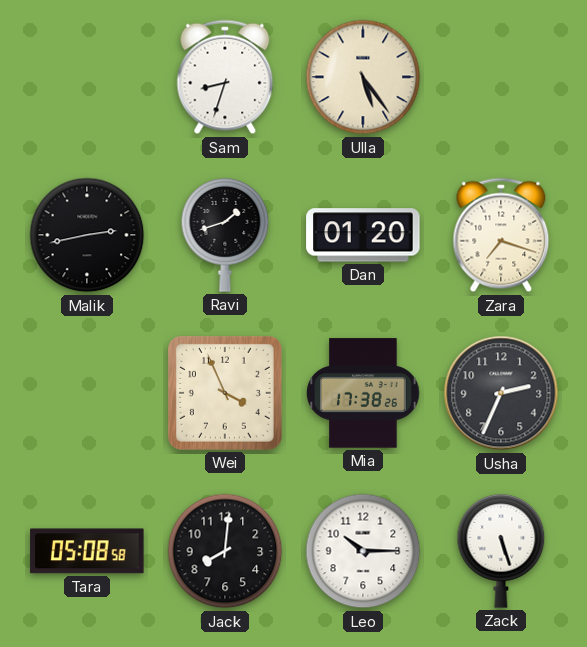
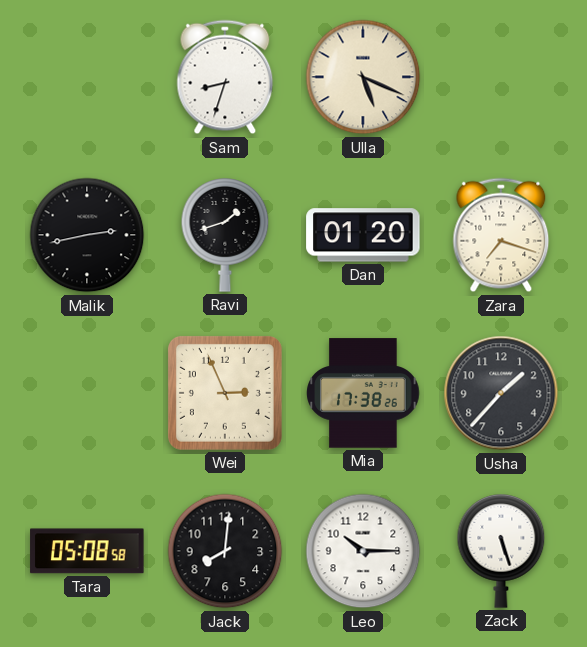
Ulla: 5:24 -> 5:19
Wei: 3:56 -> 2:56
Usha: 2:34 -> 1:37
